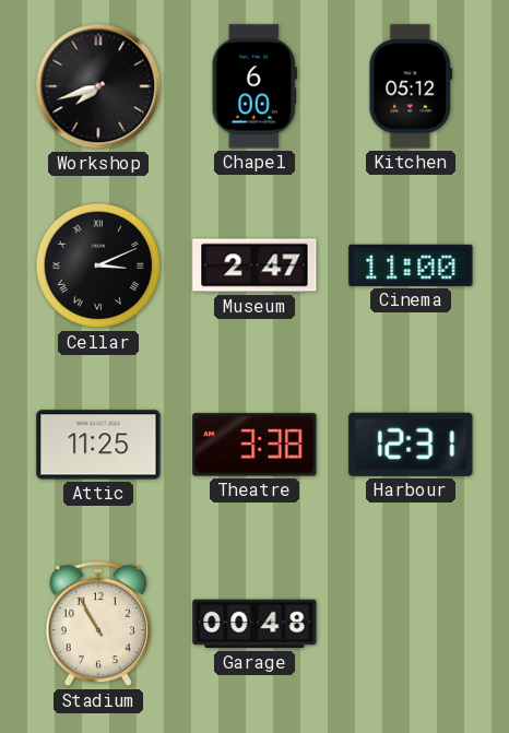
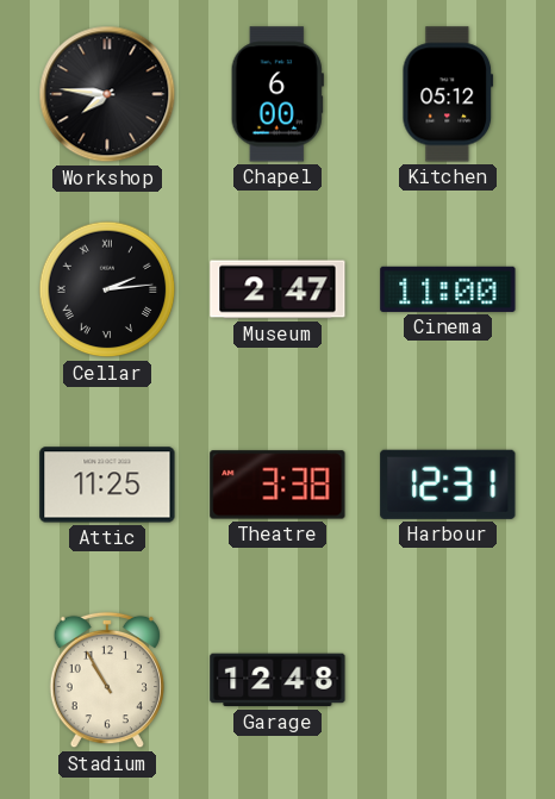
Workshop: 7:42 -> 7:46
Cellar: 3:11 -> 2:14
Garage: 00:48 -> 12:48
